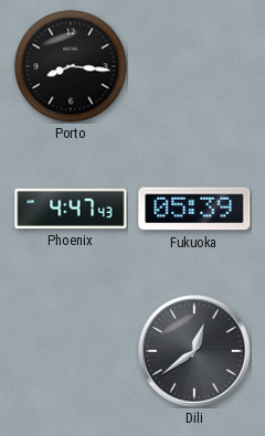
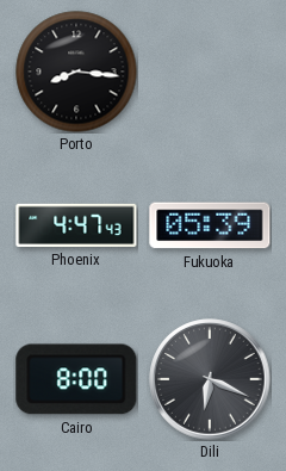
Cairo: none -> 8:00
Dili: 12:39 -> 6:19
